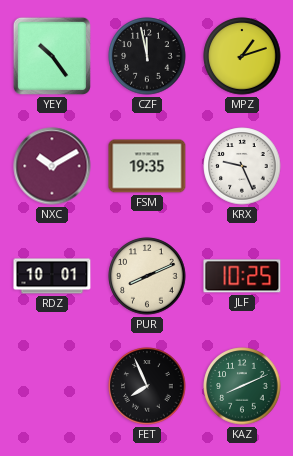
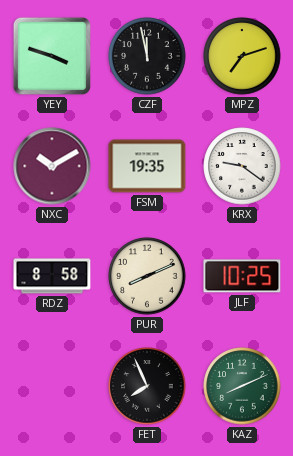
YEY: 10:24 -> 3:48
MPZ: 1:12 -> 7:12
KRX: 9:26 -> 9:21
RDZ: 10:01 -> 8:58
